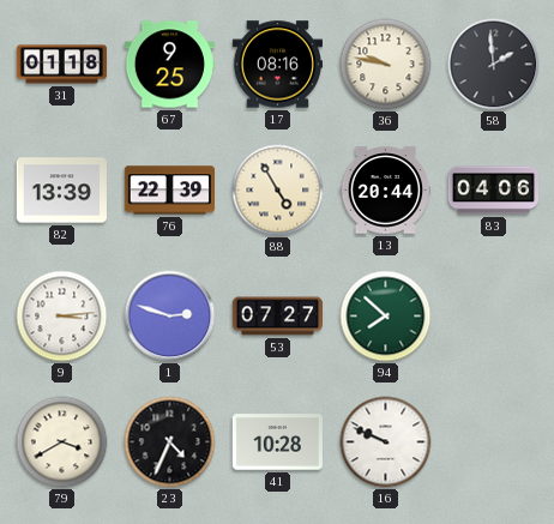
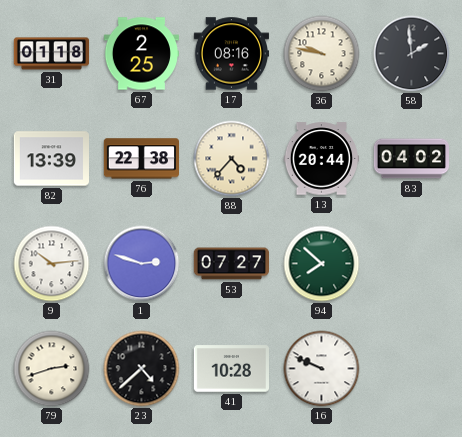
67: 9:25 -> 2:25
76: 22:39 -> 22:38
88: 4:55 -> 4:37
83: 04:06 -> 04:02
9: 3:14 -> 10:14
79: 3:40 -> 2:42
23: 4:34 -> 4:38
